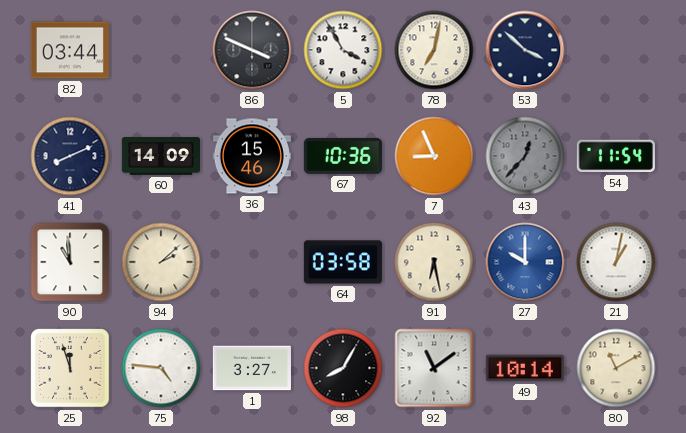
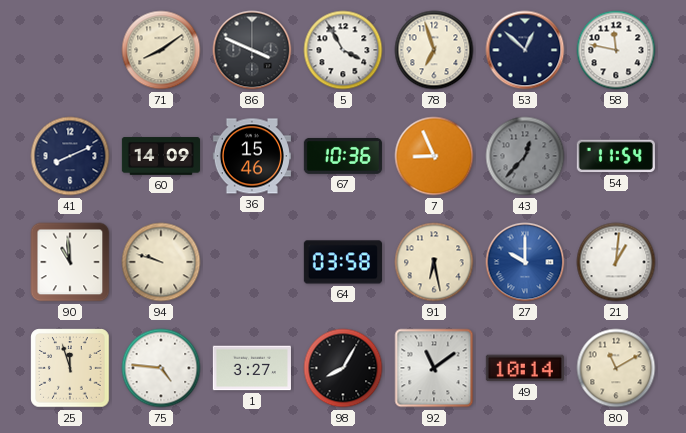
82: 03:44 -> none
71: none -> 8:09
78: 7:02 -> 6:57
53: 3:52 -> 12:52
58: none -> 11:47
94: 2:08 -> 9:48
21: 1:02 -> 1:01
